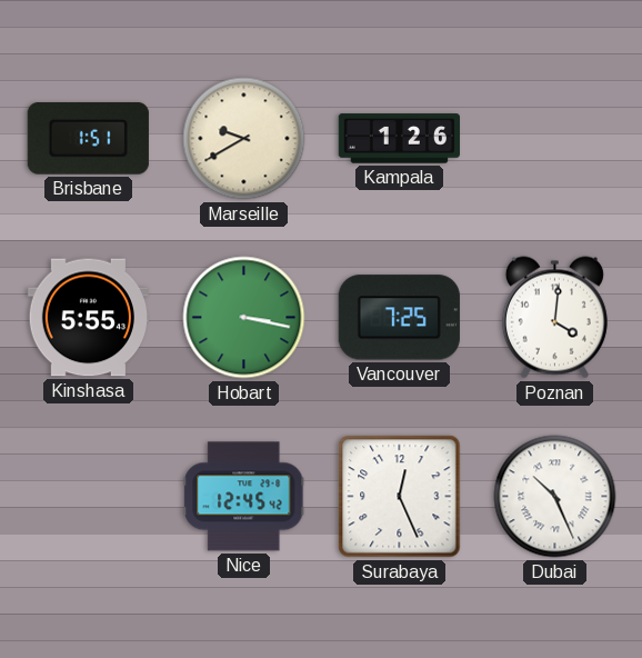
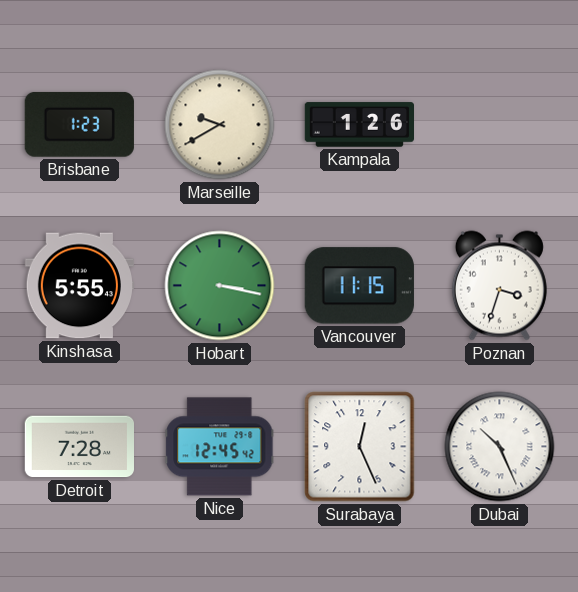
Brisbane: 1:51 -> 1:23
Vancouver: 7:25 -> 11:15
Poznan: 4:01 -> 3:33
Detroit: none -> 7:28
